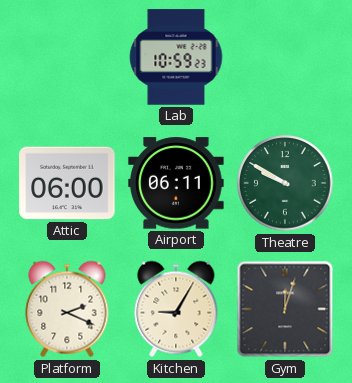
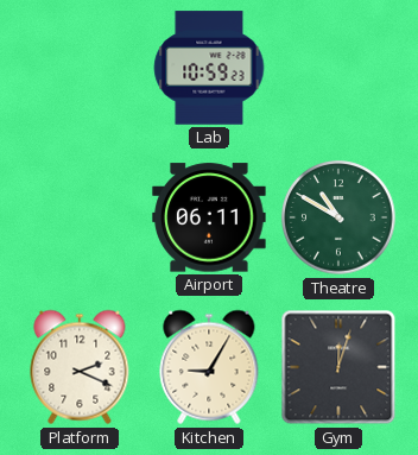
Attic: 06:00 -> none
Theatre: 9:50 -> 10:50
